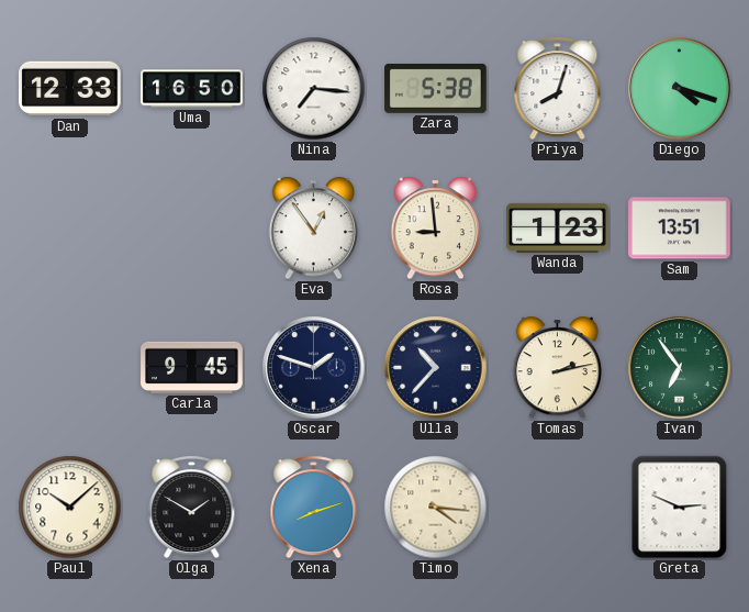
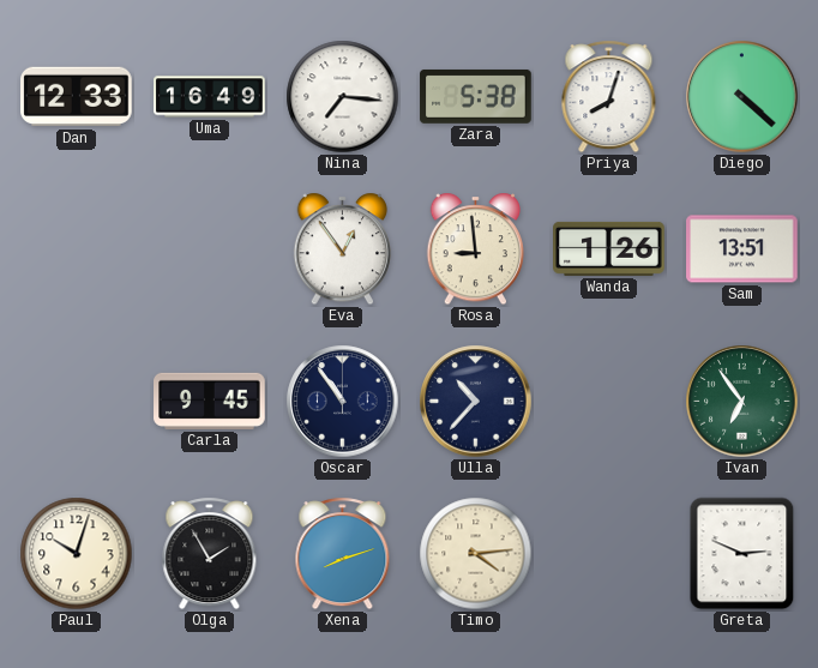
Uma: 16:50 -> 16:49
Diego: 4:18 -> 4:22
Wanda: 1:23 -> 1:26
Oscar: 1:48 -> 10:54
Tomas: 2:13 -> none
Paul: 10:08 -> 10:03
Olga: 1:50 -> 1:55
Timo: 4:16 -> 4:14
